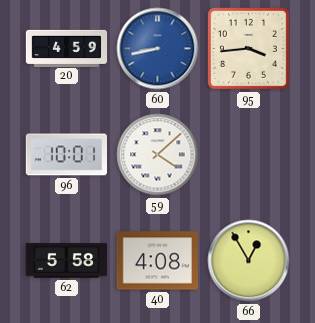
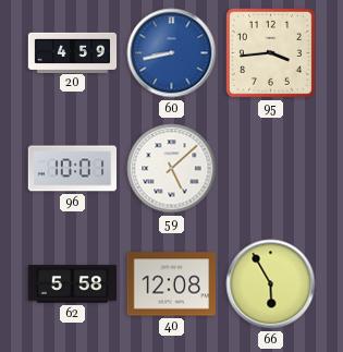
59: 4:08 -> 5:08
40: 4:08 -> 12:08
66: 12:55 -> 5:55
